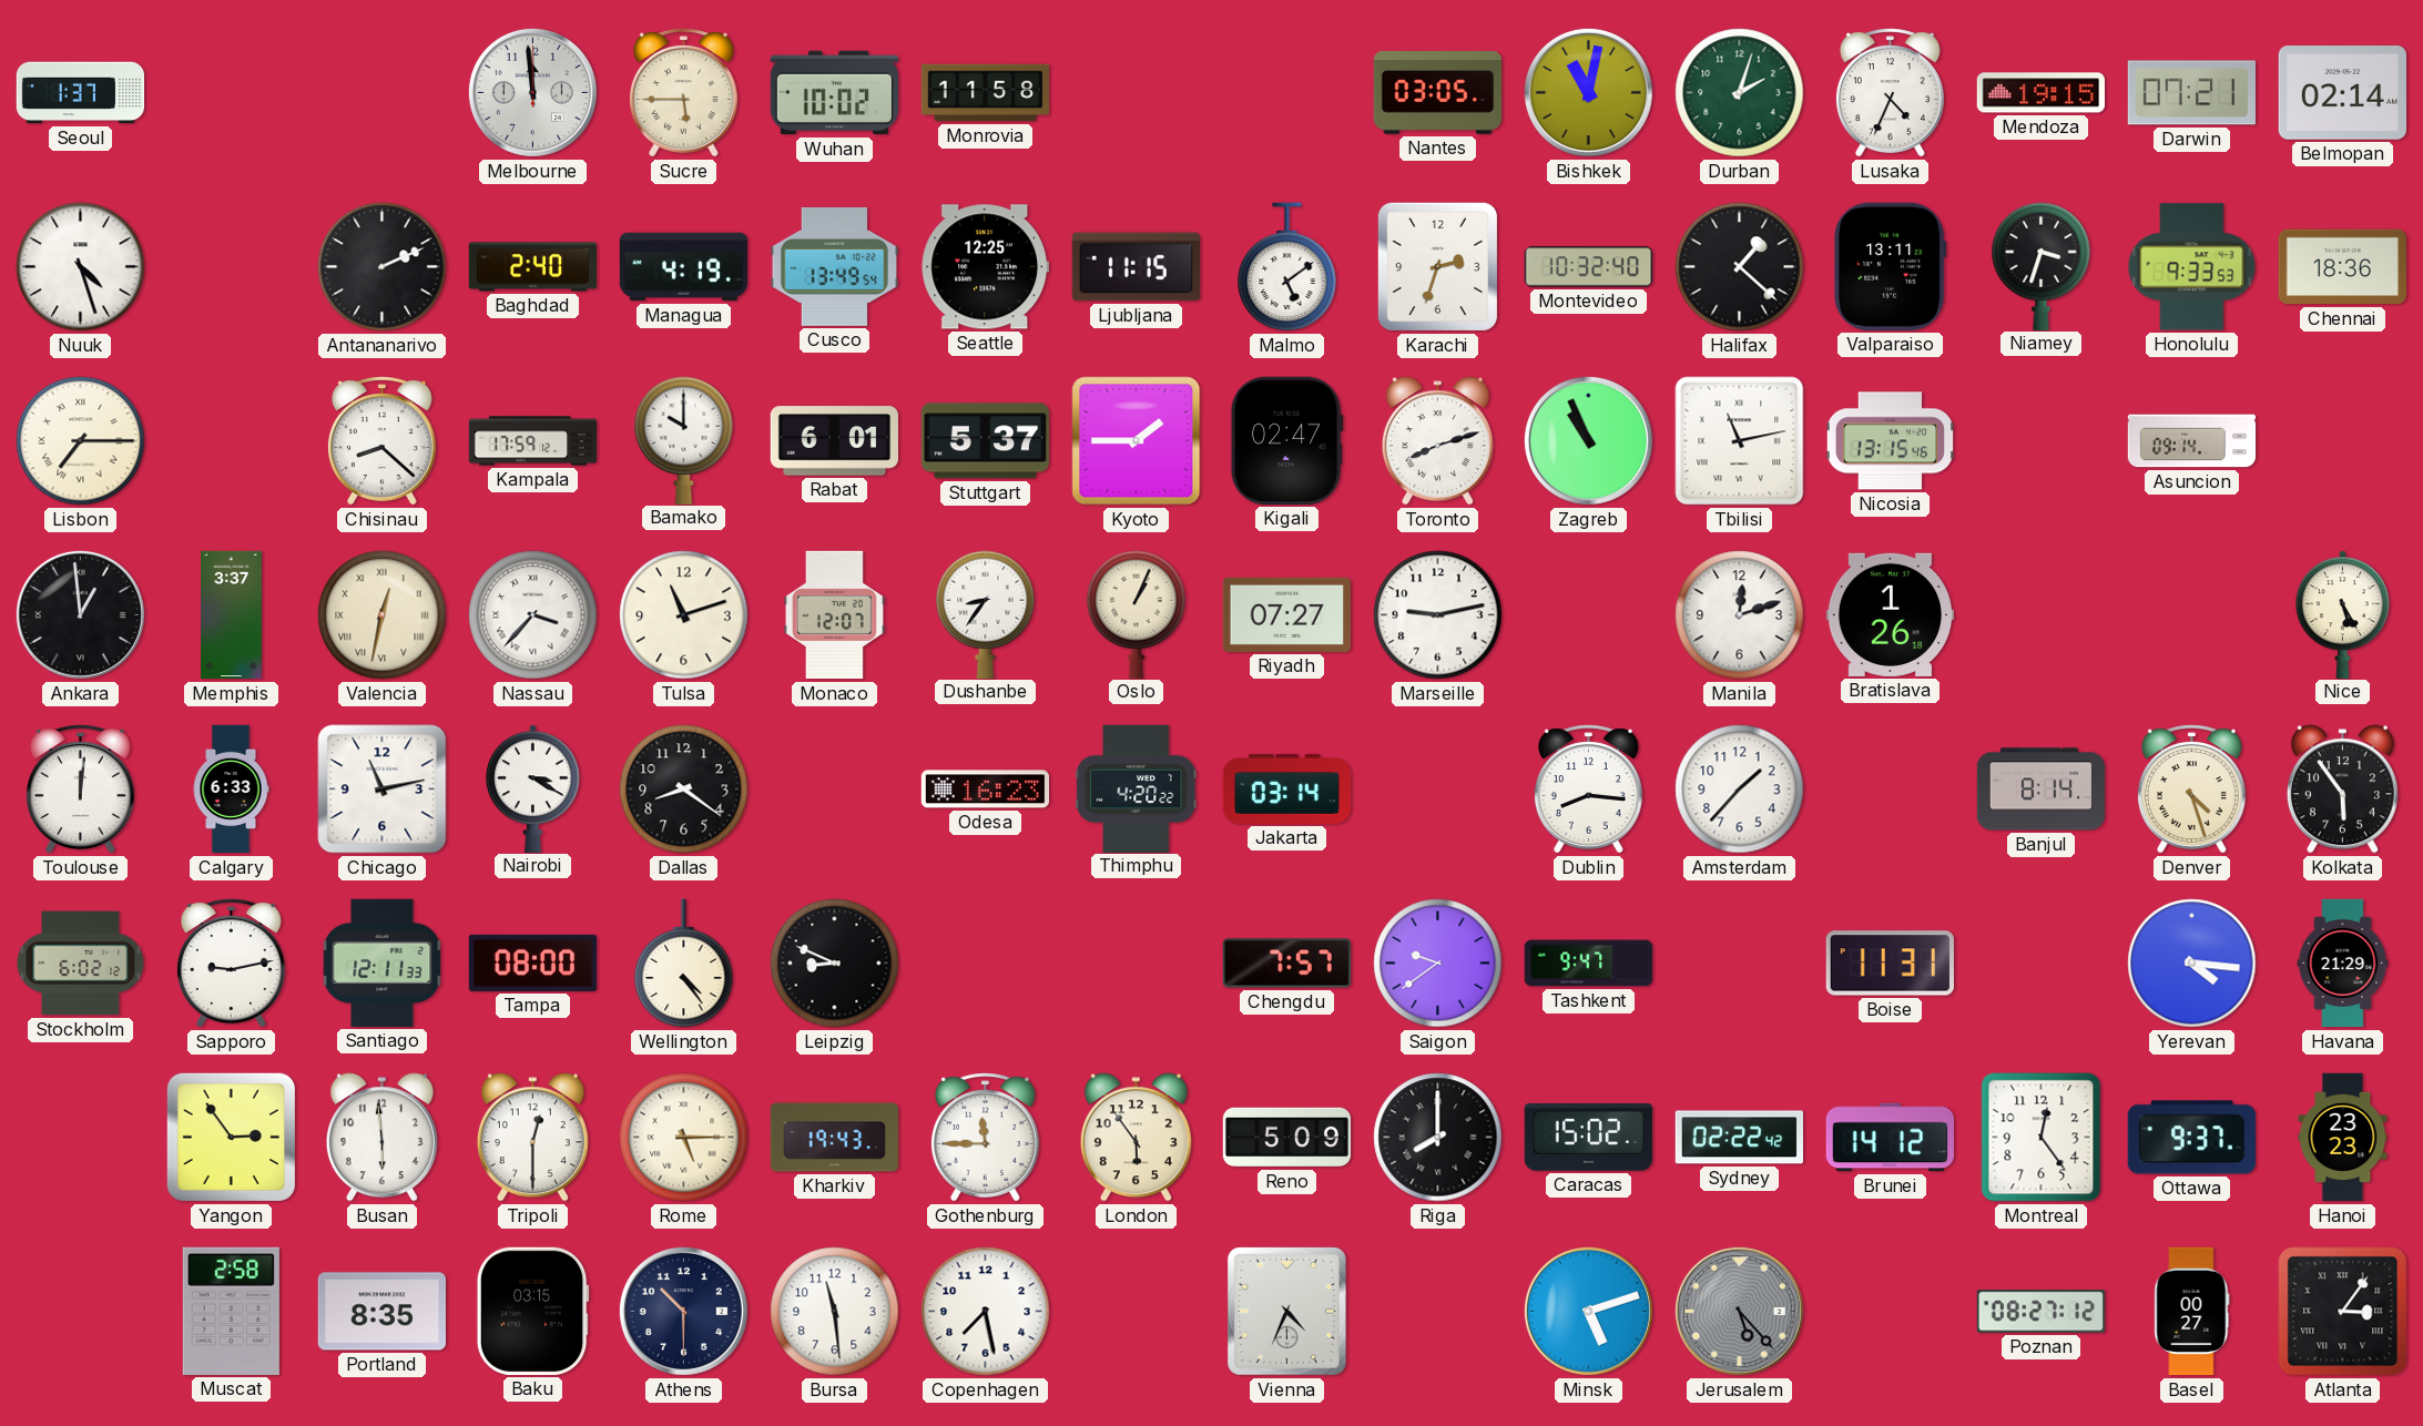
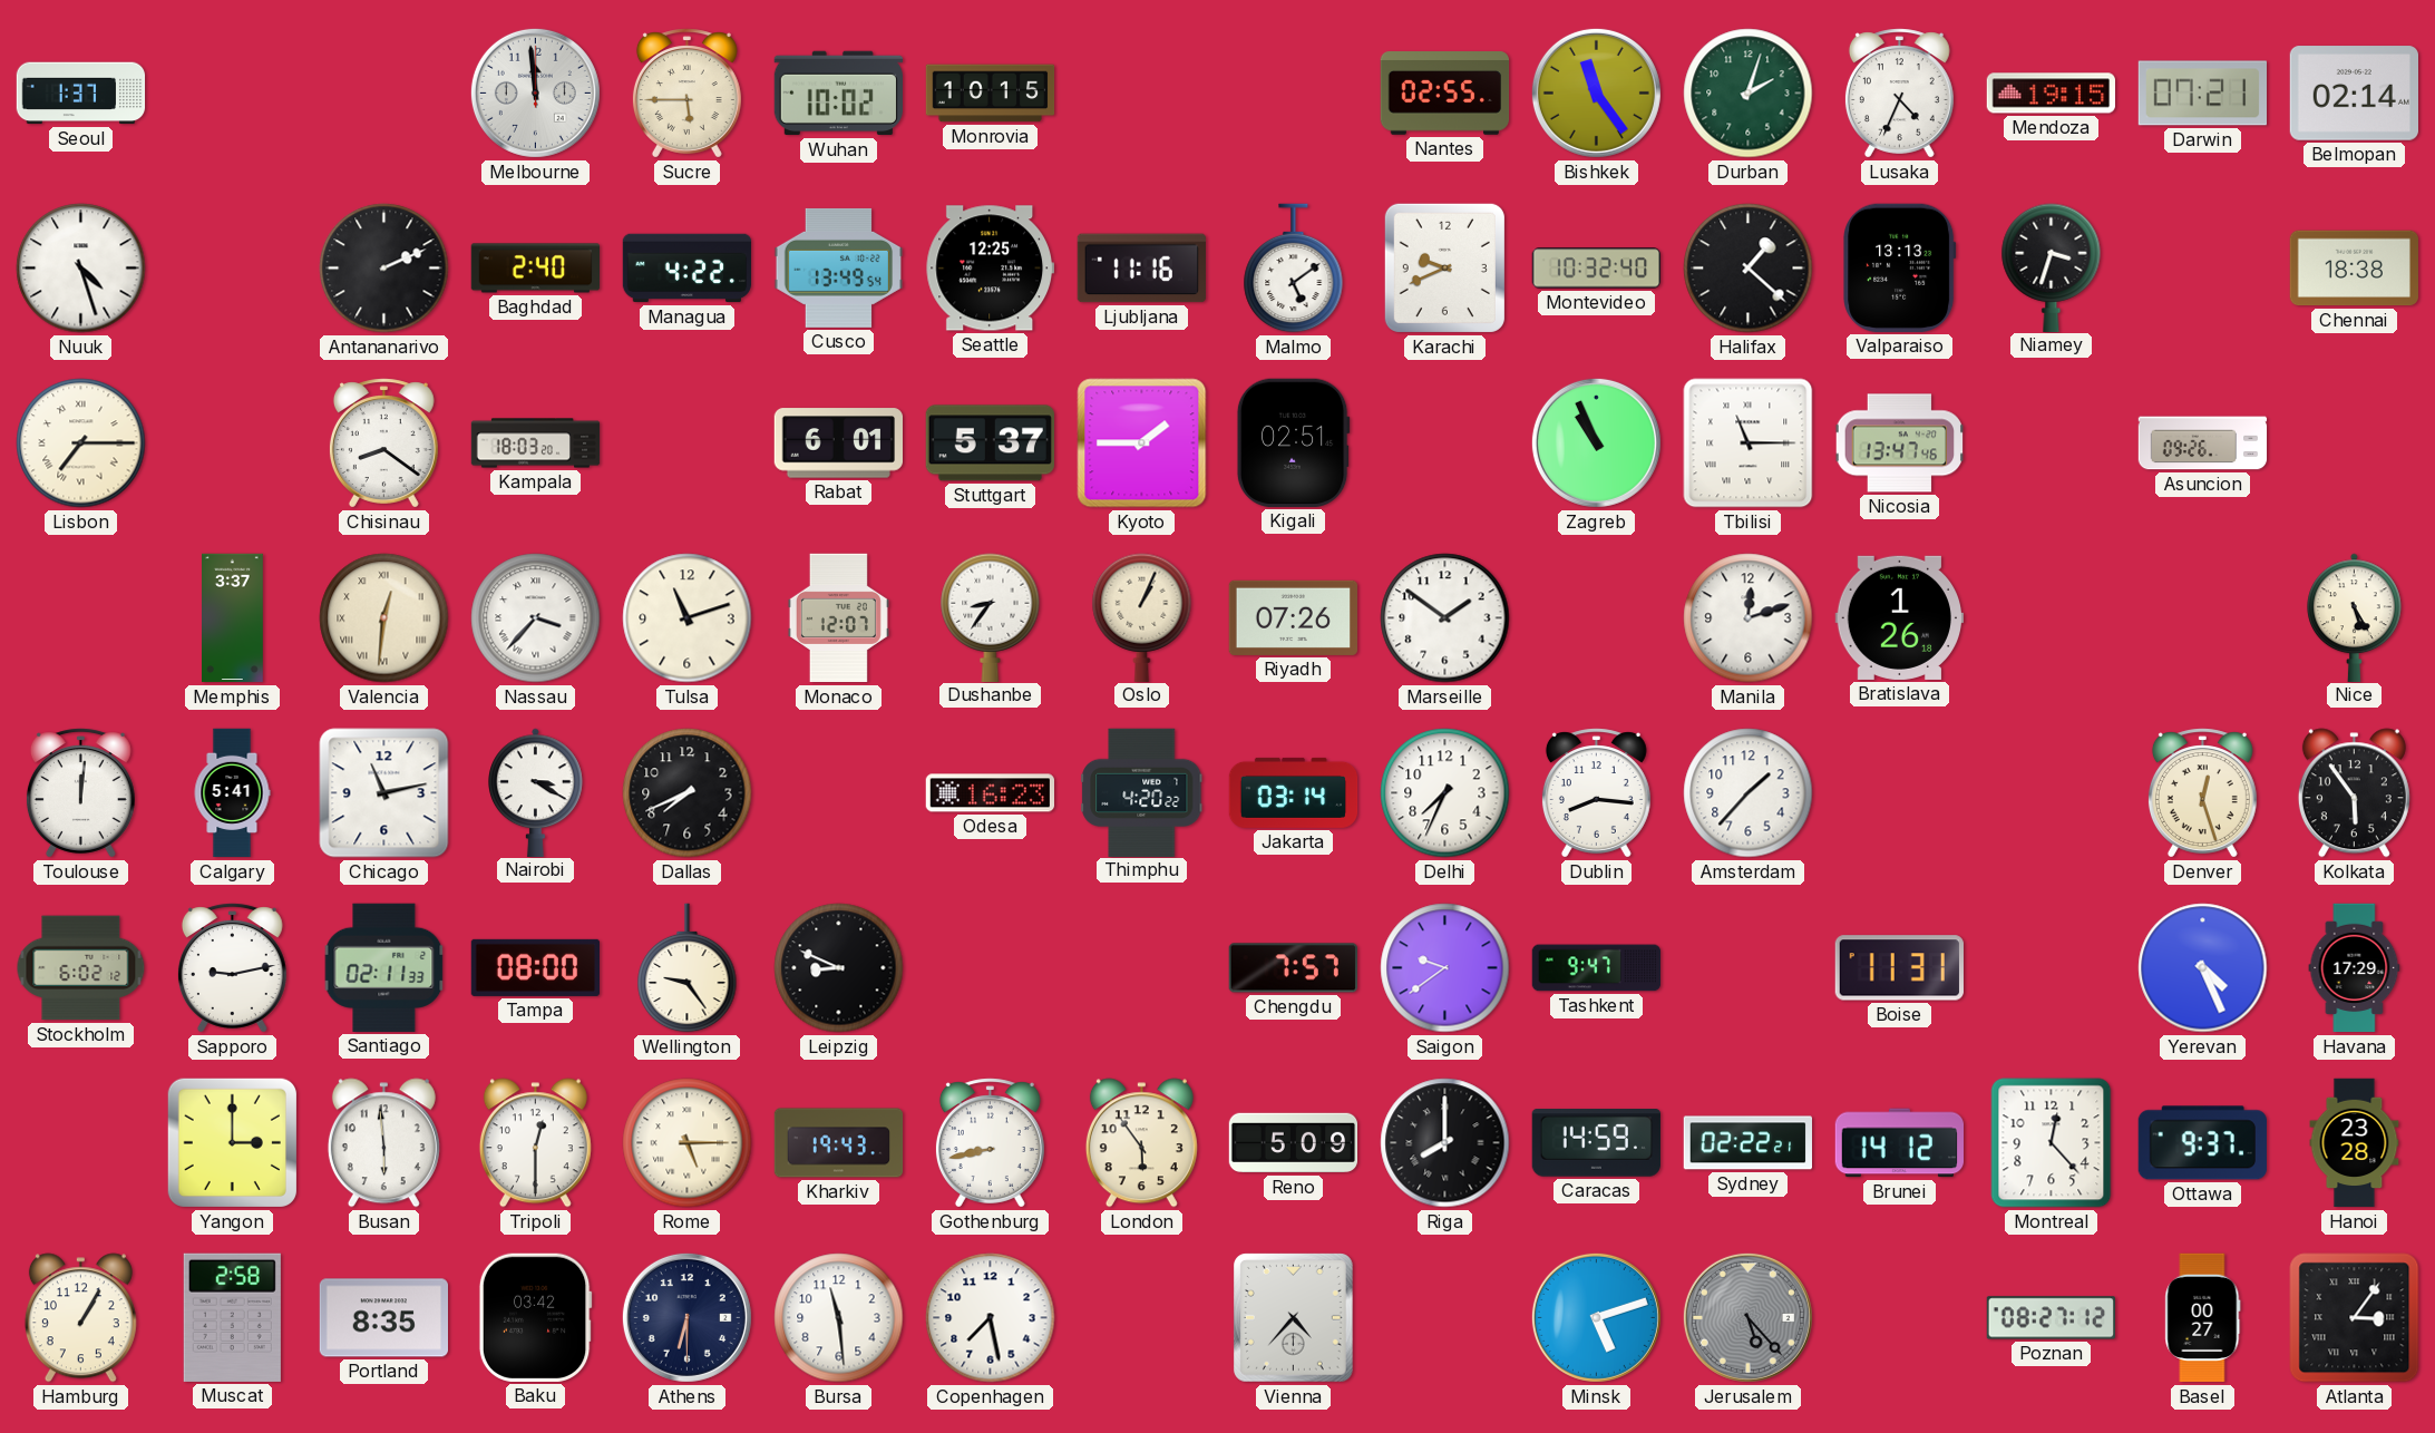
Monrovia: 11:58 -> 10:15
Nantes: 03:05 -> 02:55
Bishkek: 11:02 -> 11:24
Managua: 4:19 -> 4:22
Ljubljana: 11:15 -> 11:16
Karachi: 2:33 -> 9:41
Valparaiso: 13:11 -> 13:13
Honolulu: 9:33 -> none
Chennai: 18:36 -> 18:38
Chisinau: 8:22 -> 8:21
Kampala: 17:59 -> 18:03
Bamako: 10:00 -> none
Kigali: 02:47 -> 02:51
Toronto: 8:12 -> none
Tbilisi: 11:13 -> 11:15
Nicosia: 13:15 -> 13:47
Asuncion: 09:14 -> 09:26
Ankara: 12:59 -> none
Valencia: 12:32 -> 12:31
Riyadh: 07:27 -> 07:26
Marseille: 9:13 -> 1:51
Calgary: 6:33 -> 5:41
Dallas: 8:21 -> 7:41
Delhi: none -> 7:34
Banjul: 8:14 -> none
Denver: 4:27 -> 12:27
Santiago: 12:11 -> 02:11
Wellington: 4:24 -> 9:24
Yerevan: 4:16 -> 4:26
Havana: 21:29 -> 17:29
Yangon: 2:54 -> 3:00
Gothenburg: 11:45 -> 8:43
Caracas: 15:02 -> 14:59
Sydney: 02:22:42 -> 02:22:21
Montreal: 12:24 -> 12:23
Hanoi: 23:23 -> 23:28
Hamburg: none -> 1:05
Baku: 03:15 -> 03:42
Athens: 10:30 -> 6:30
Vienna: 4:34 -> 4:37
